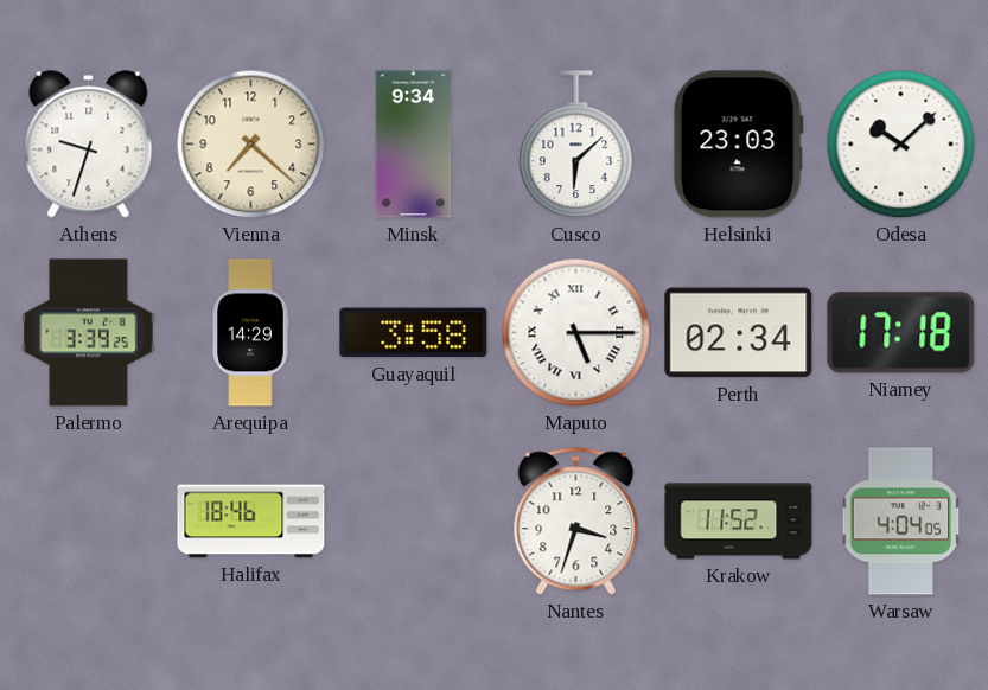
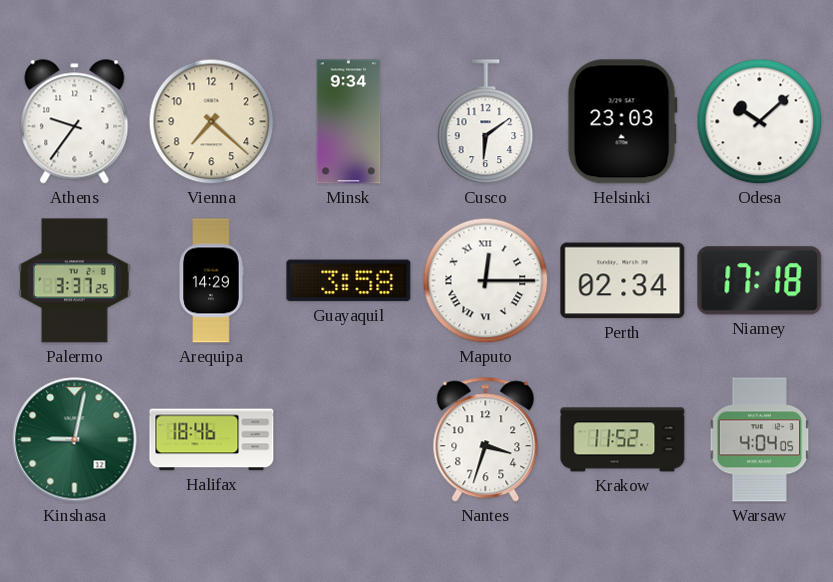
Athens: 9:33 -> 9:36
Cusco: 6:08 -> 6:09
Palermo: 3:39 -> 3:37
Maputo: 5:15 -> 12:15
Kinshasa: none -> 9:02
